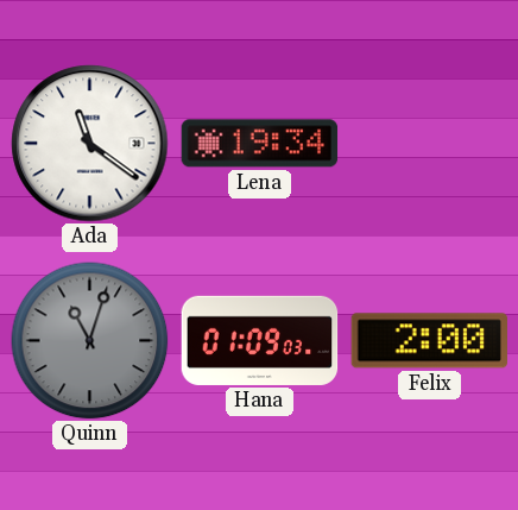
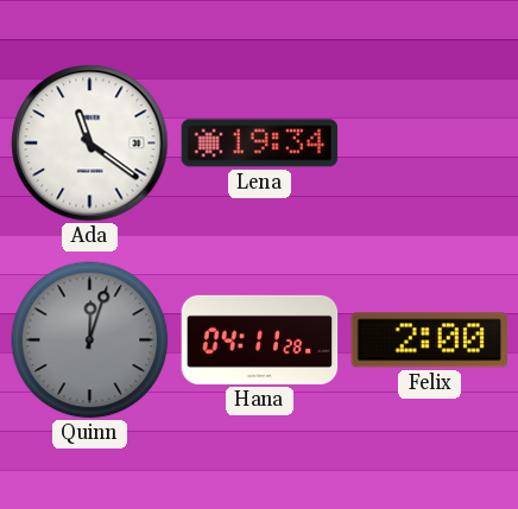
Quinn: 11:03 -> 12:03
Hana: 01:09 -> 04:11
